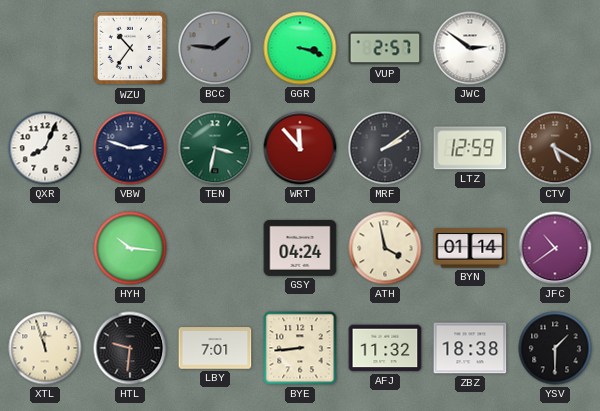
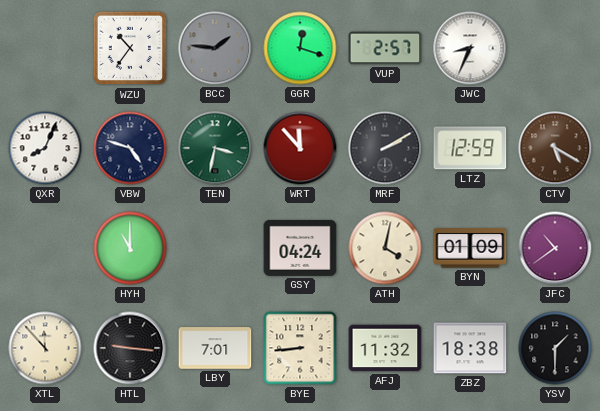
GGR: 3:18 -> 12:18
JWC: 2:51 -> 8:34
VBW: 2:48 -> 4:48
MRF: 2:09 -> 2:10
HYH: 10:16 -> 11:00
ATH: 3:58 -> 4:02
BYN: 01:14 -> 01:09
XTL: 11:57 -> 11:53
HTL: 9:31 -> 9:16
